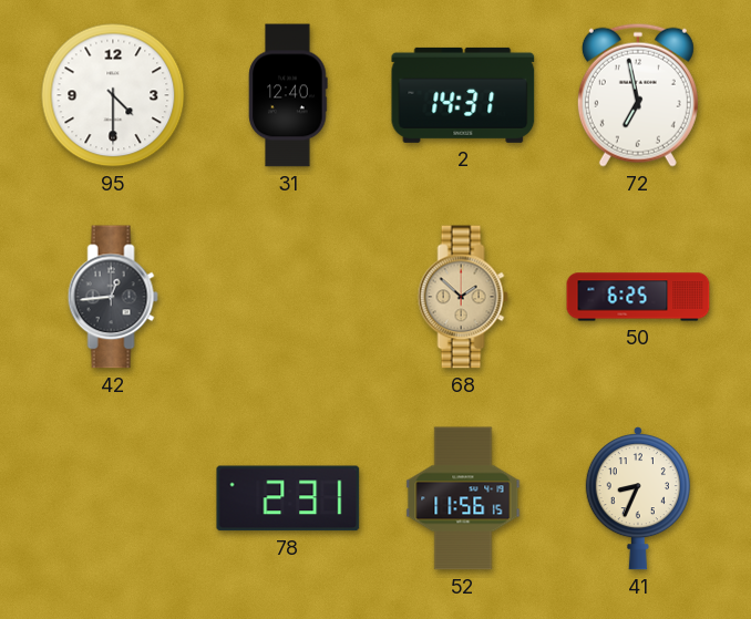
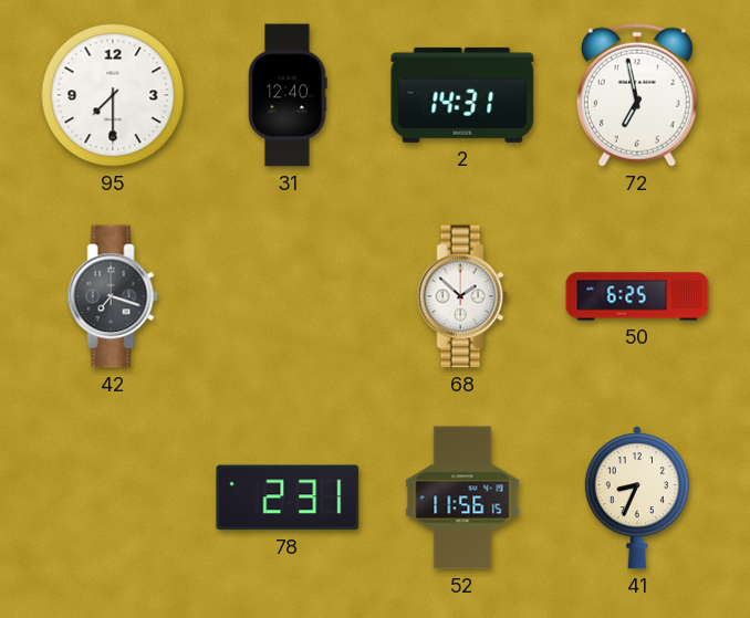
95: 4:30 -> 7:30
42: 12:44 -> 7:18
68 dial: champagne -> white
